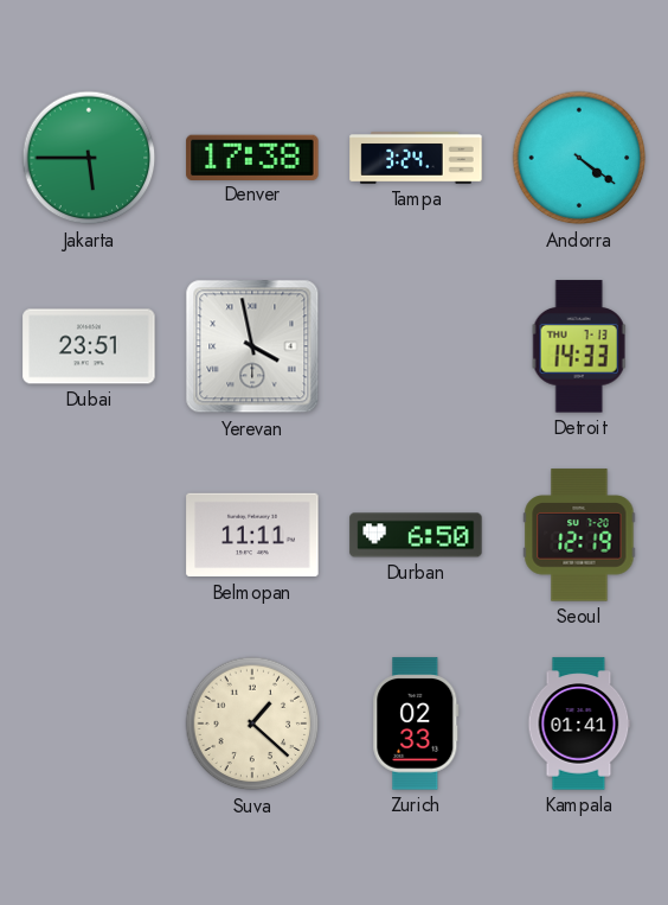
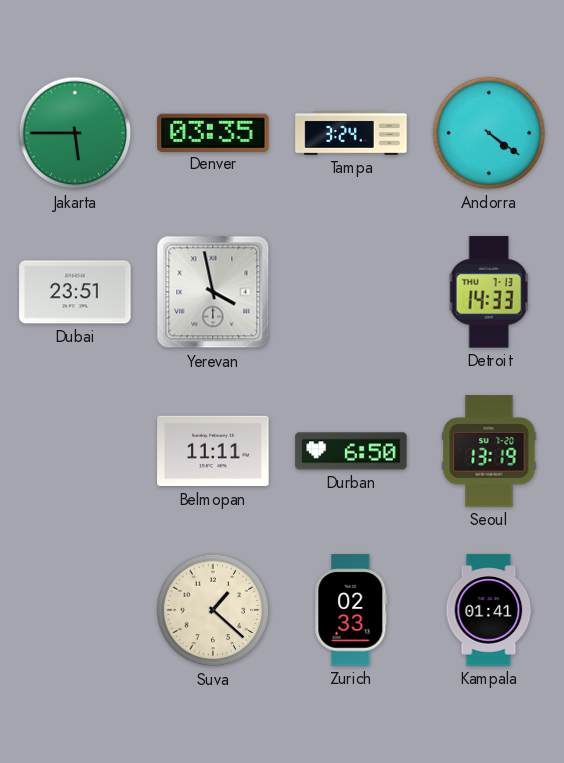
Denver: 17:38 -> 03:35
Seoul: 12:19 -> 13:19
